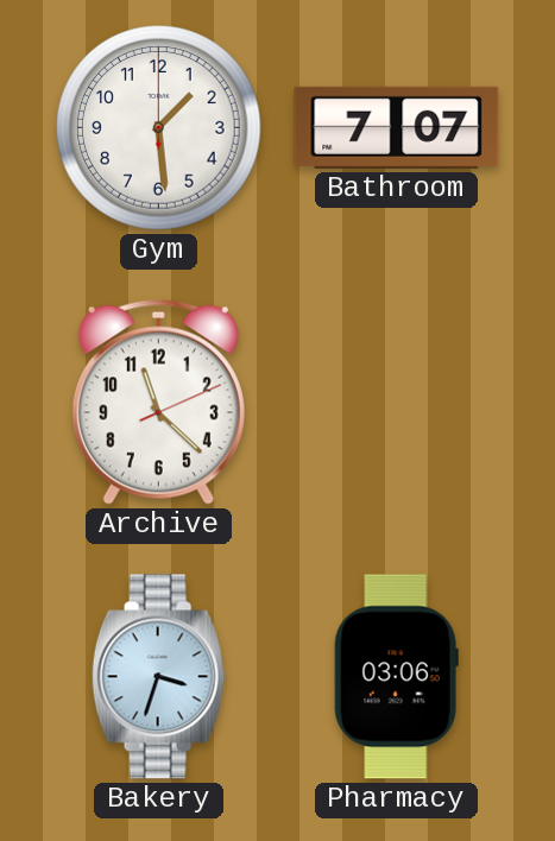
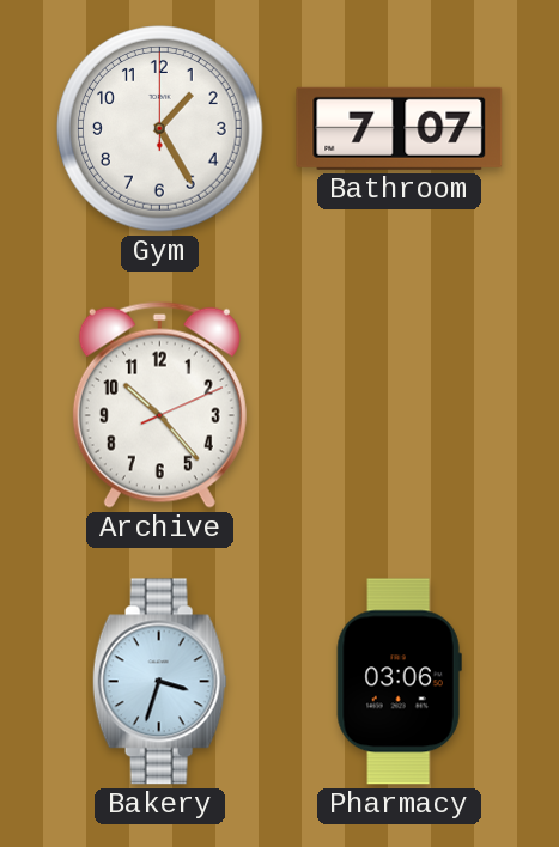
Gym: 1:29 -> 1:25
Archive: 11:22 -> 10:23
